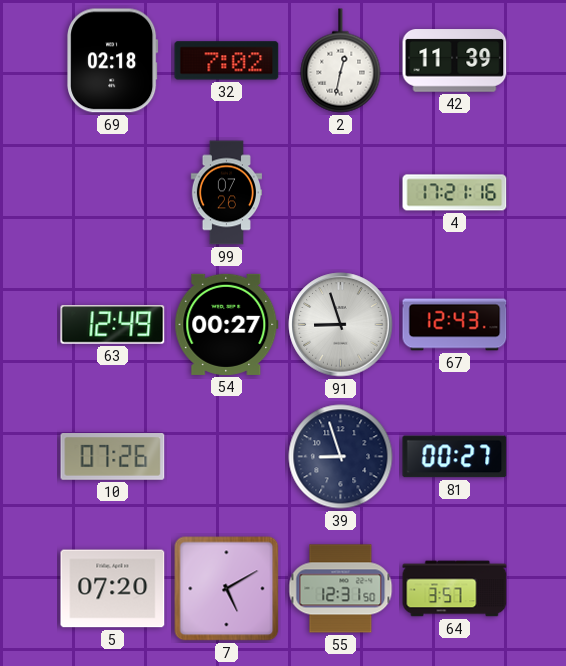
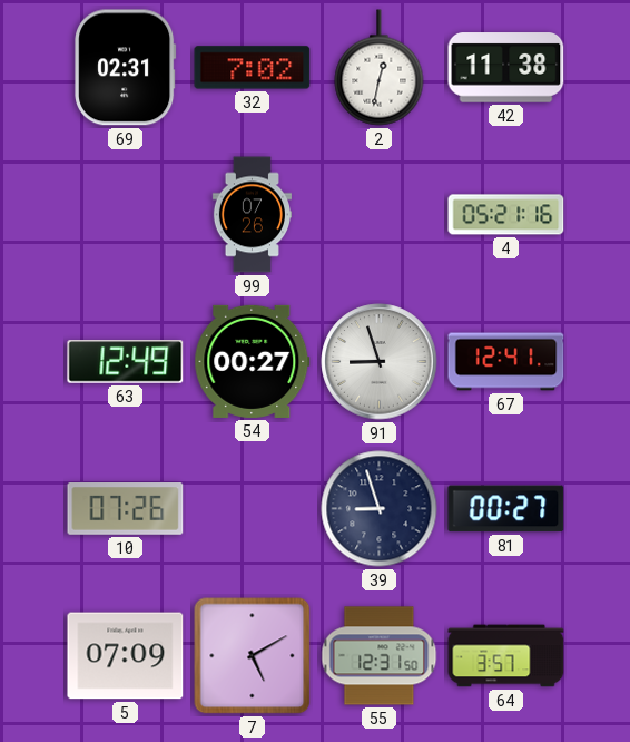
69: 02:18 -> 02:31
42: 11:39 -> 11:38
4: 17:21 -> 05:21
67: 12:43 -> 12:41
5: 07:20 -> 07:09
